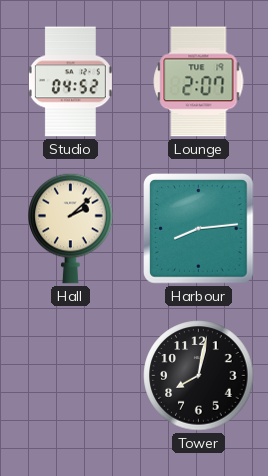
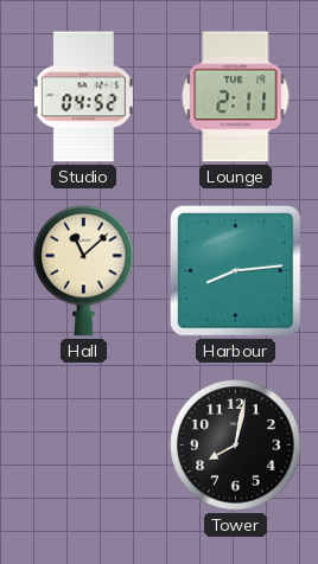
Lounge: 2:07 -> 2:11
Hall: 2:08 -> 11:08
